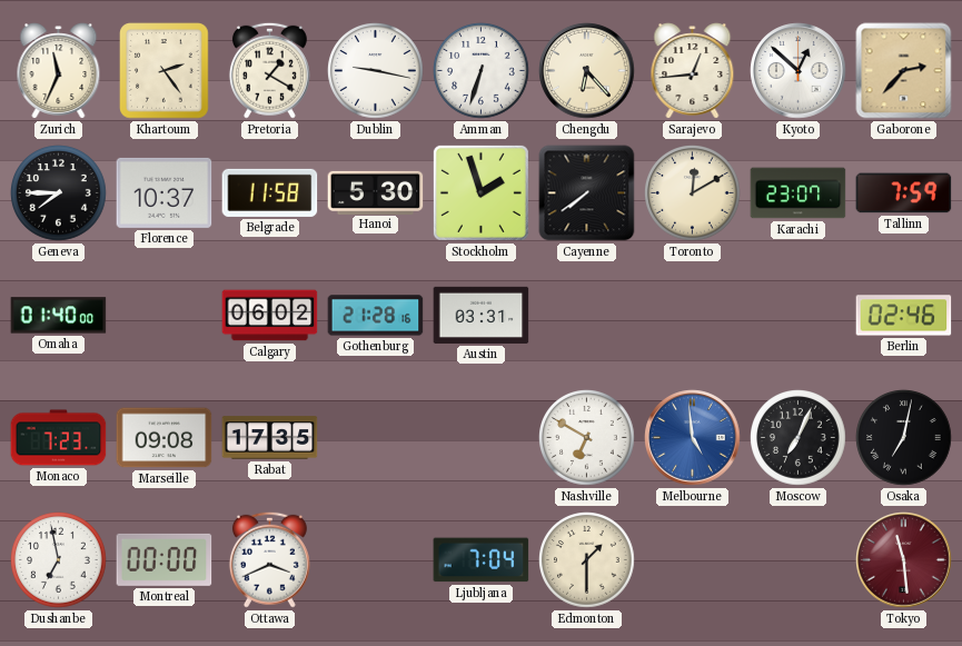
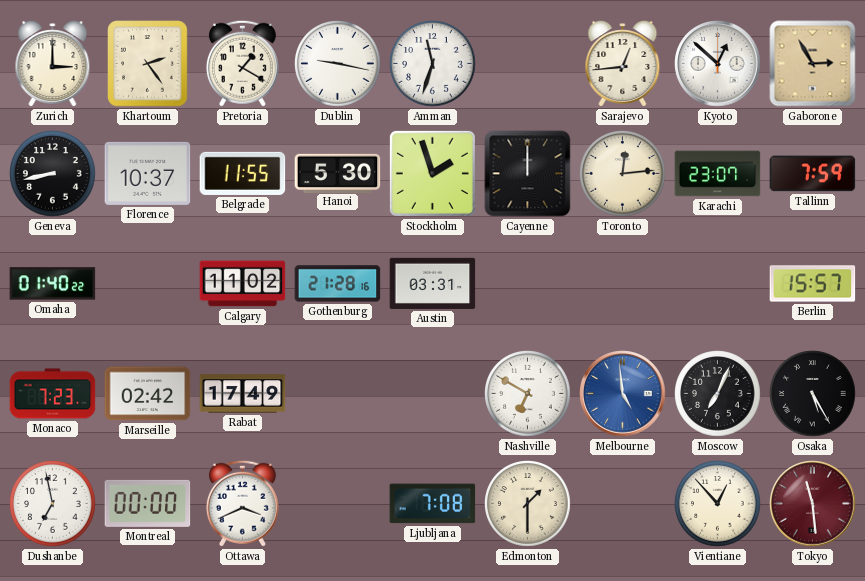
Zurich: 11:34 -> 3:00
Amman: 6:33 -> 11:33
Chengdu: 6:23 -> none
Gaborone: 2:37 -> 2:55
Geneva: 7:45 -> 8:43
Belgrade: 11:58 -> 11:55
Cayenne: 7:39 -> 12:00
Toronto: 12:10 -> 12:14
Omaha: 01:40:00 -> 01:40:22
Calgary: 06:02 -> 11:02
Berlin: 02:46 -> 15:57
Marseille: 09:08 -> 02:42
Rabat: 17:35 -> 17:49
Osaka: 7:02 -> 5:25
Ljubljana: 7:04 -> 7:08
Vientiane: none -> 12:53
